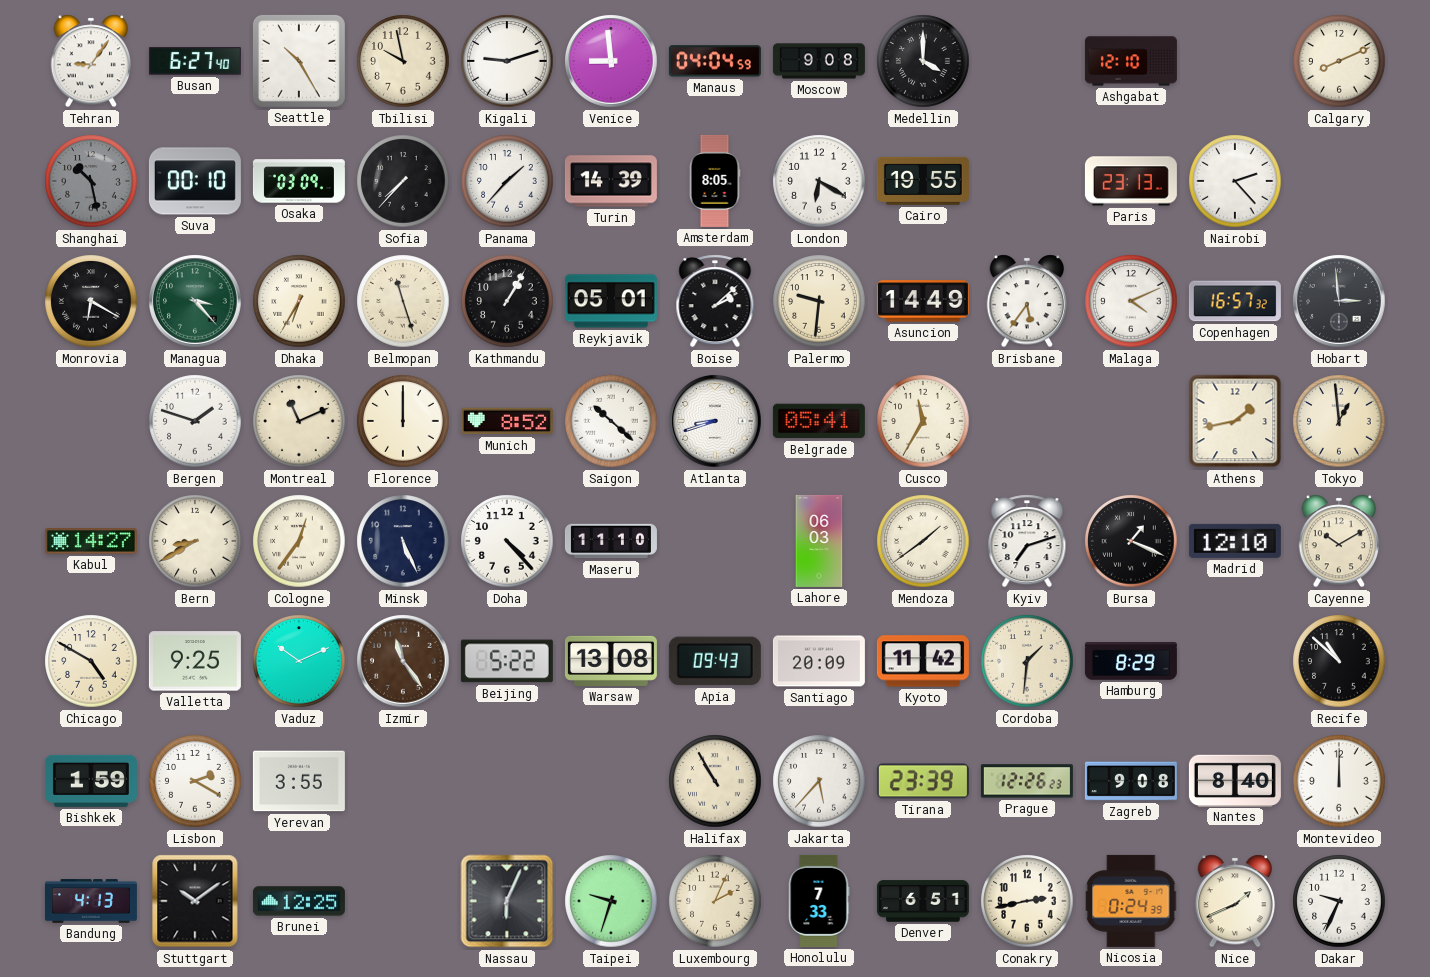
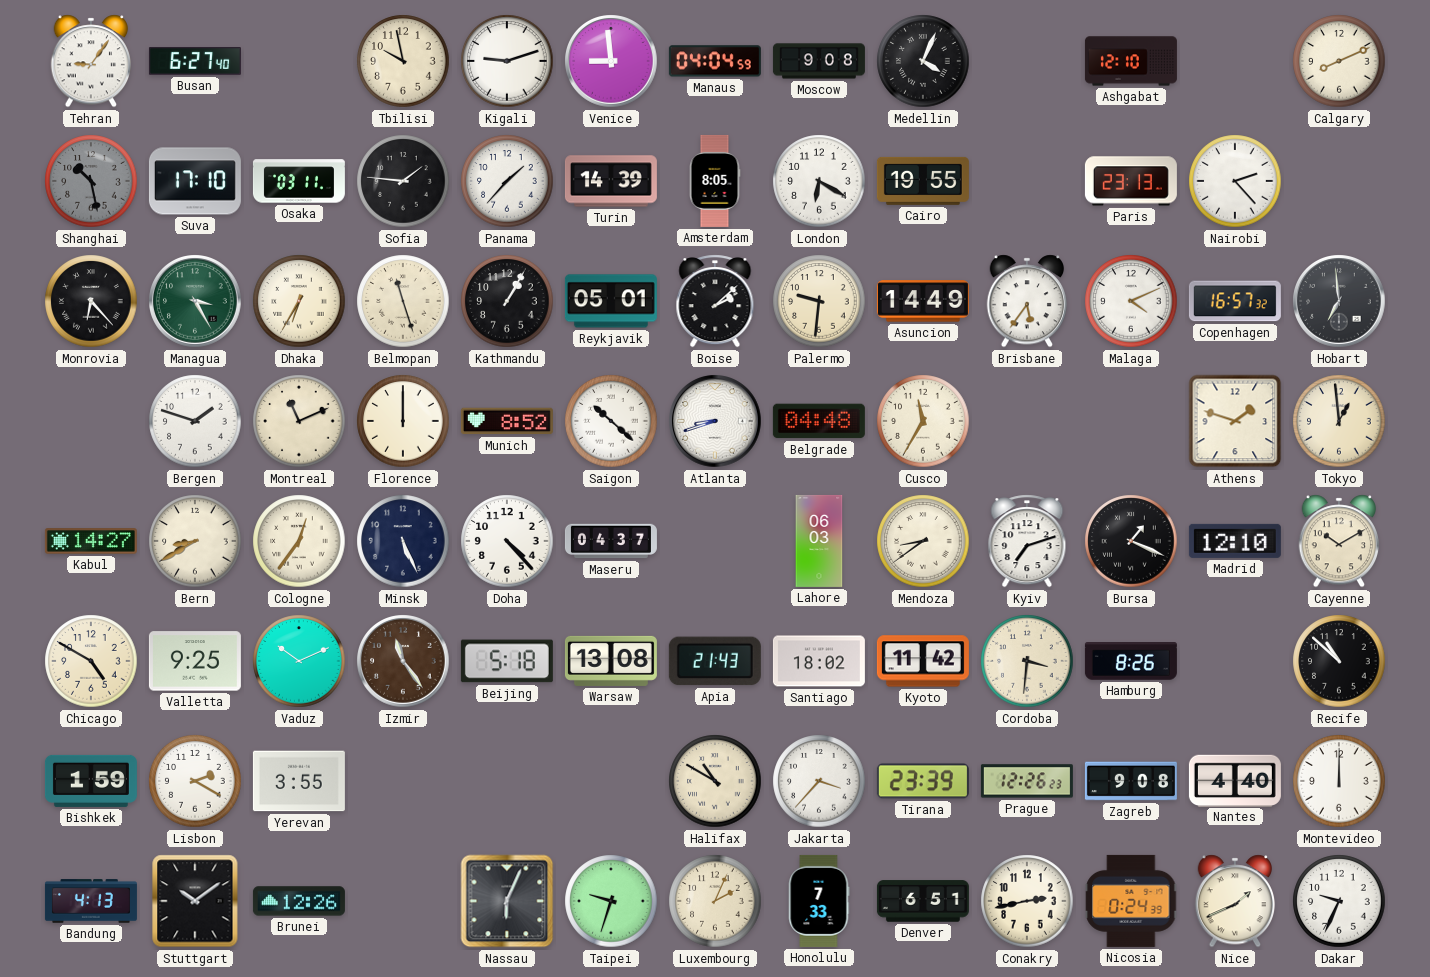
Seattle: 10:25 -> none
Medellin: 4:00 -> 4:04
Suva: 00:10 -> 17:10
Osaka: 03:09 -> 03:11
Sofia: 7:37 -> 1:46
Monrovia: 6:20 -> 6:23
Managua: 3:23 -> 3:25
Hobart: 2:59 -> 6:59
Belgrade: 05:41 -> 04:48
Athens: 1:43 -> 1:48
Maseru: 11:10 -> 04:37
Mendoza: 1:39 -> 8:39
Beijing: 5:22 -> 5:18
Apia: 09:43 -> 21:43
Santiago: 20:09 -> 18:02
Cordoba: 1:31 -> 3:31
Hamburg: 8:29 -> 8:26
Halifax: 10:55 -> 10:50
Jakarta: 5:37 -> 3:37
Nantes: 8:40 -> 4:40
Brunei: 12:25 -> 12:26
